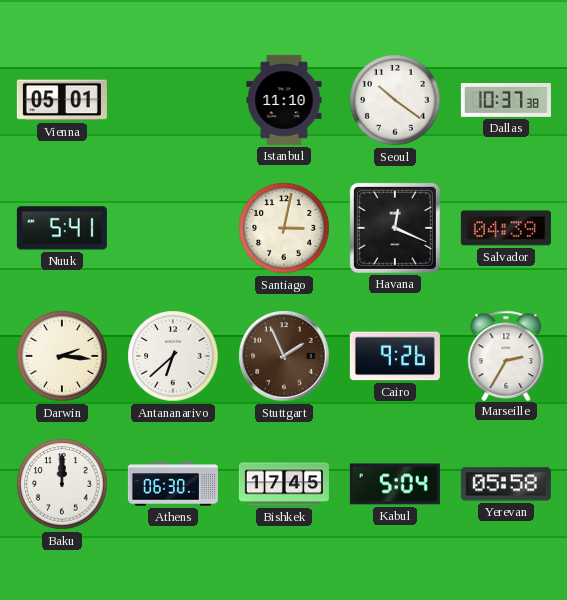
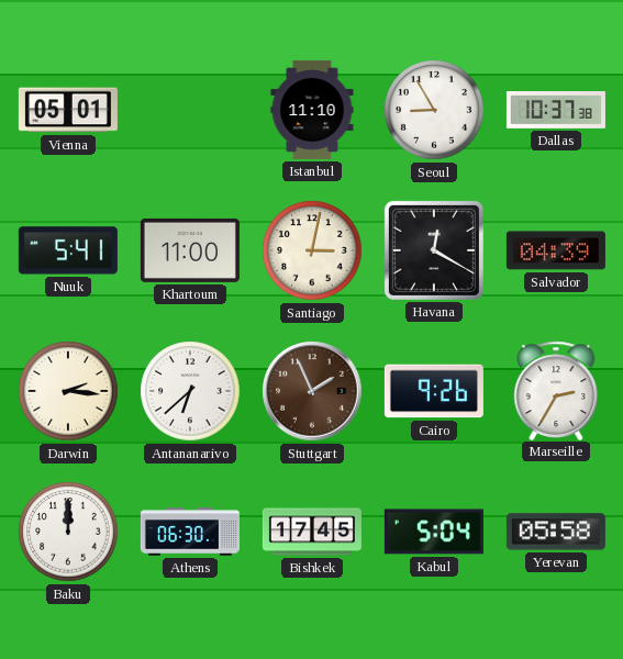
Seoul: 10:21 -> 8:55
Khartoum: none -> 11:00
Havana: 12:19 -> 12:20
